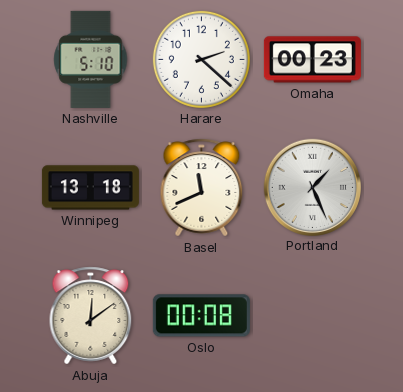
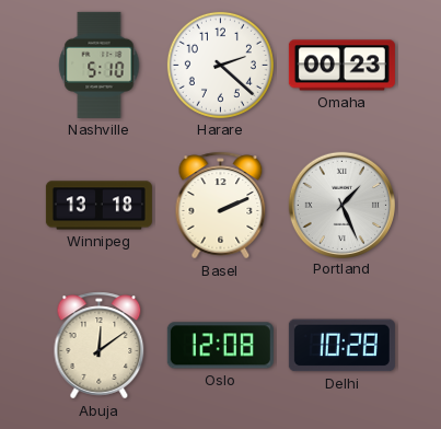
Basel: 11:41 -> 2:11
Oslo: 00:08 -> 12:08
Delhi: none -> 10:28
